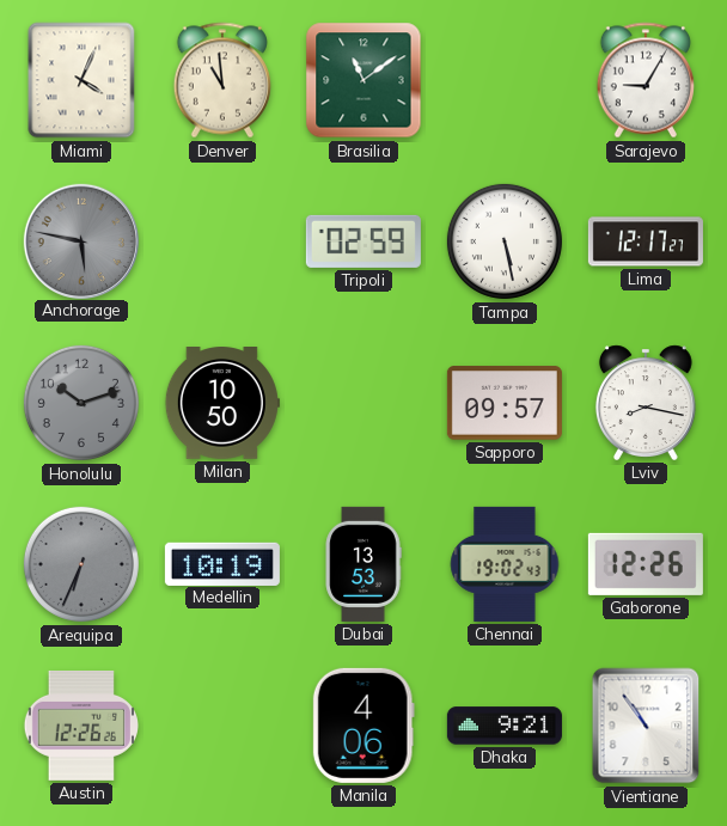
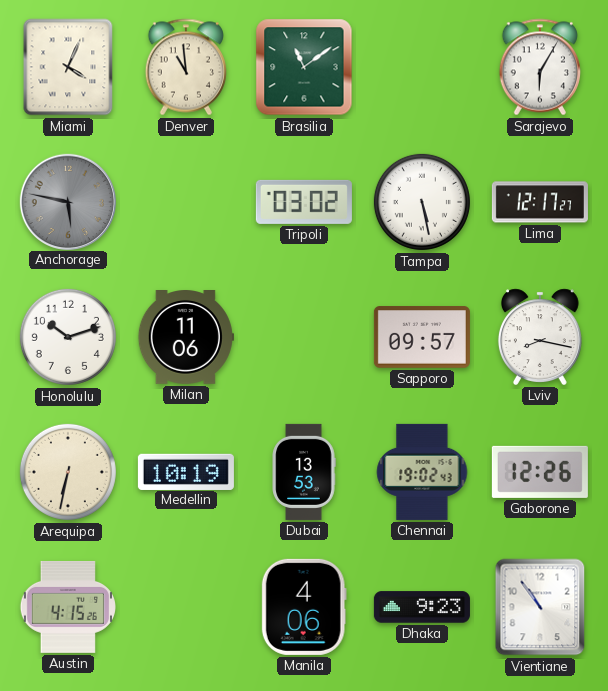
Sarajevo: 9:05 -> 6:05
Tripoli: 02:59 -> 03:02
Honolulu dial: grey -> white
Milan: 10:50 -> 11:06
Arequipa: 6:34 -> 6:32
Arequipa dial: grey -> cream
Austin: 12:26 -> 4:15
Dhaka: 9:21 -> 9:23
